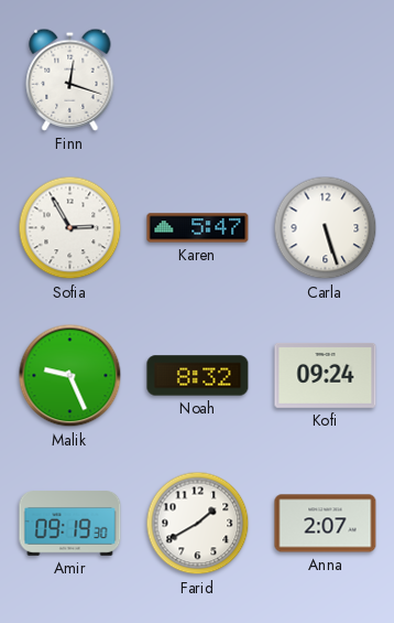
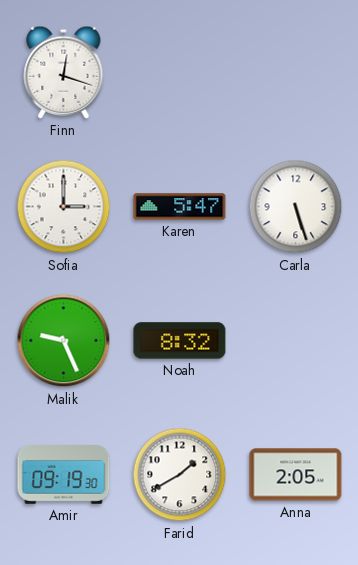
Sofia: 2:55 -> 3:00
Kofi: 09:24 -> none
Anna: 2:07 -> 2:05
